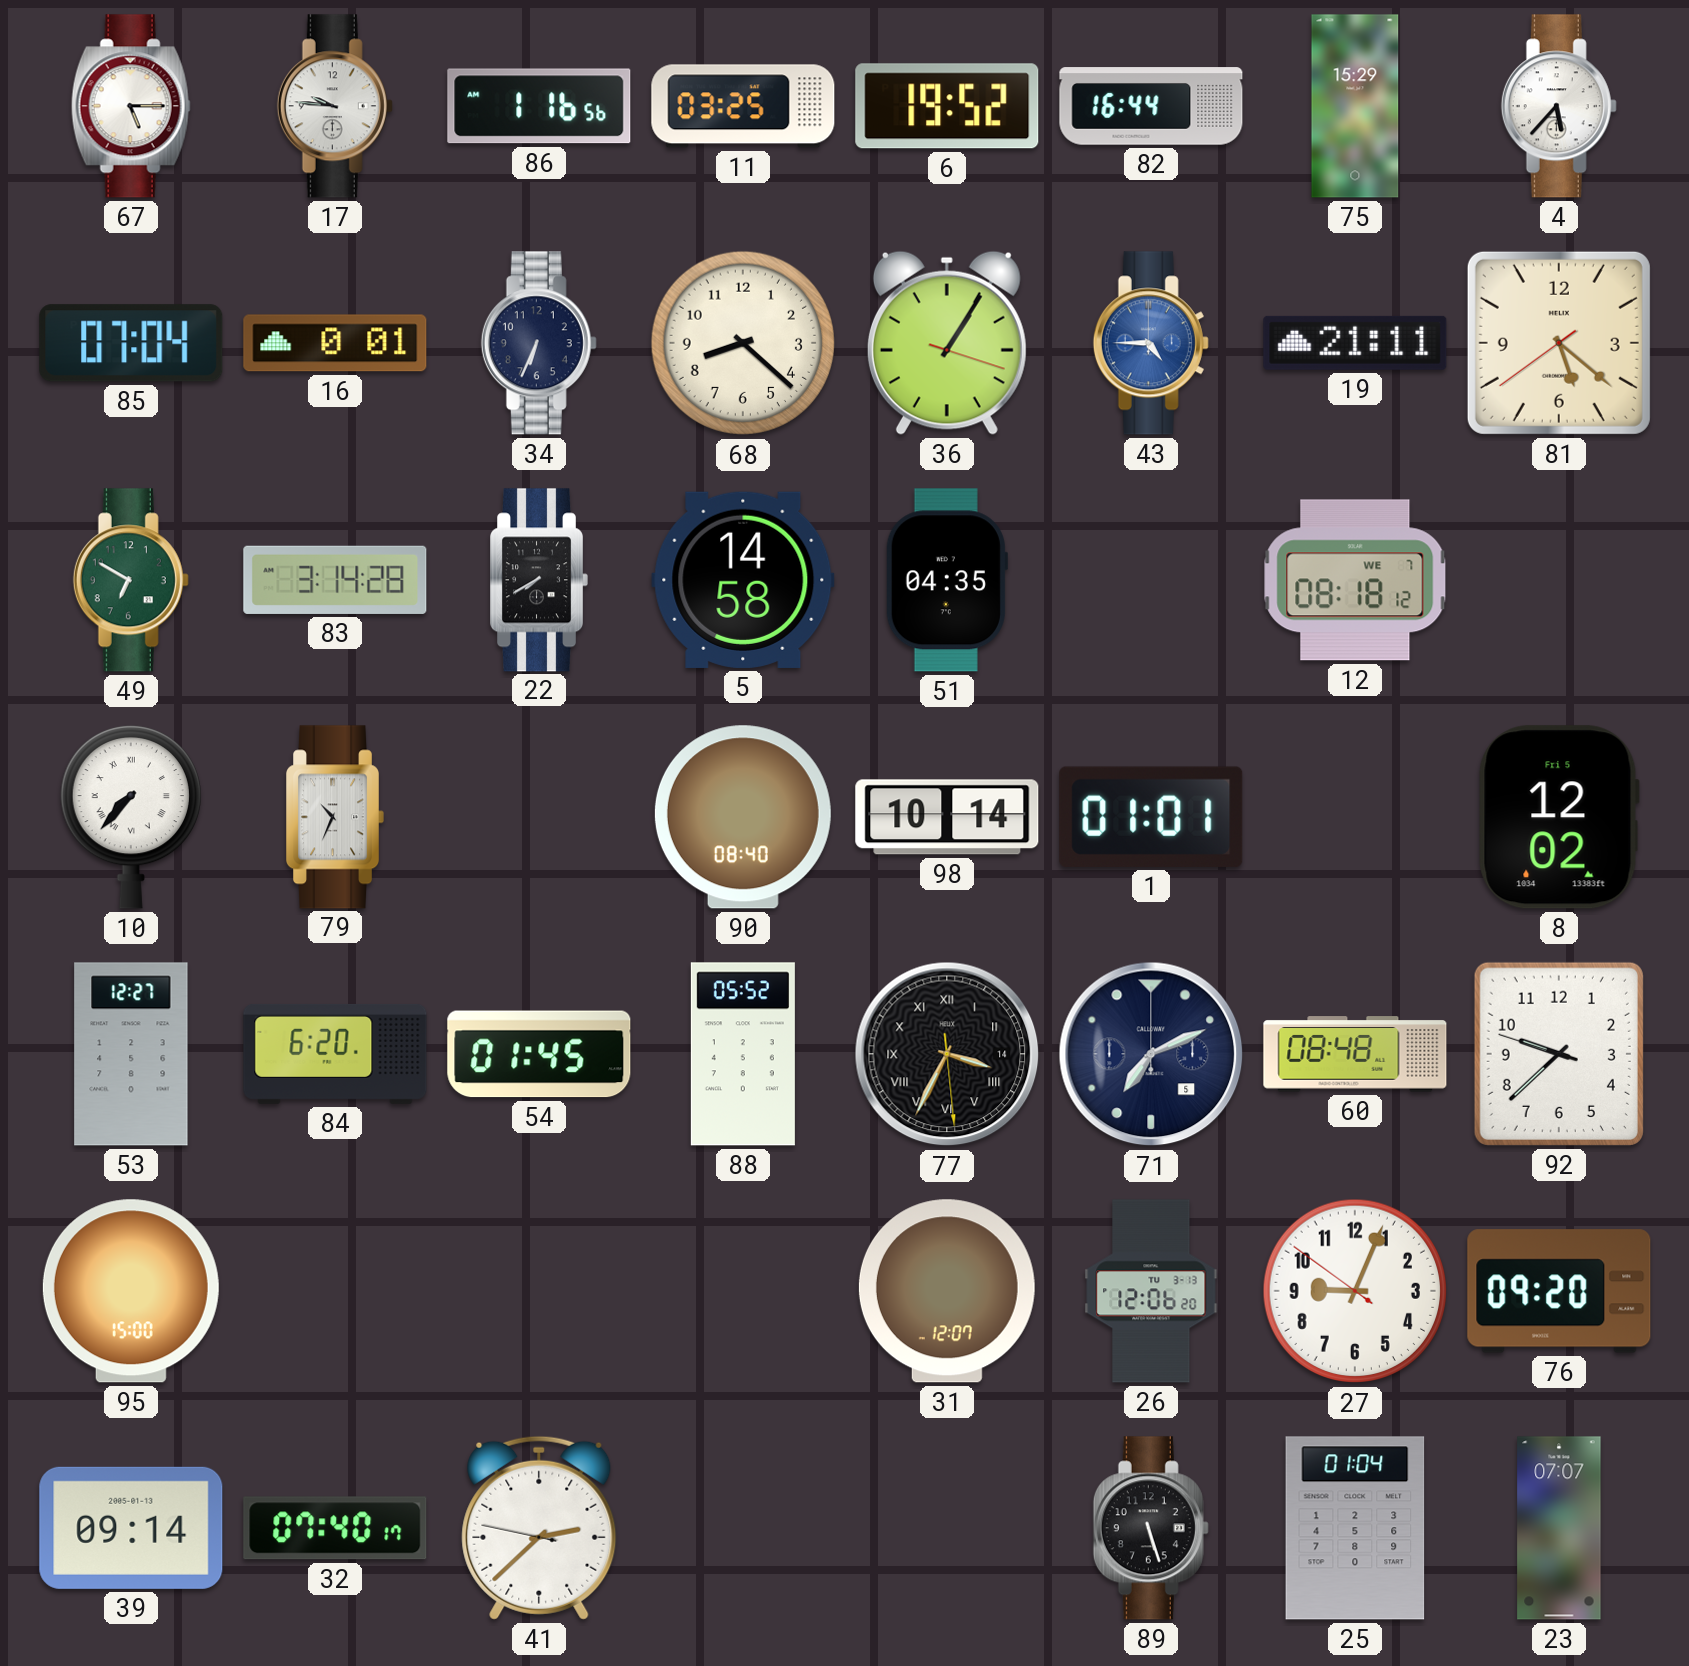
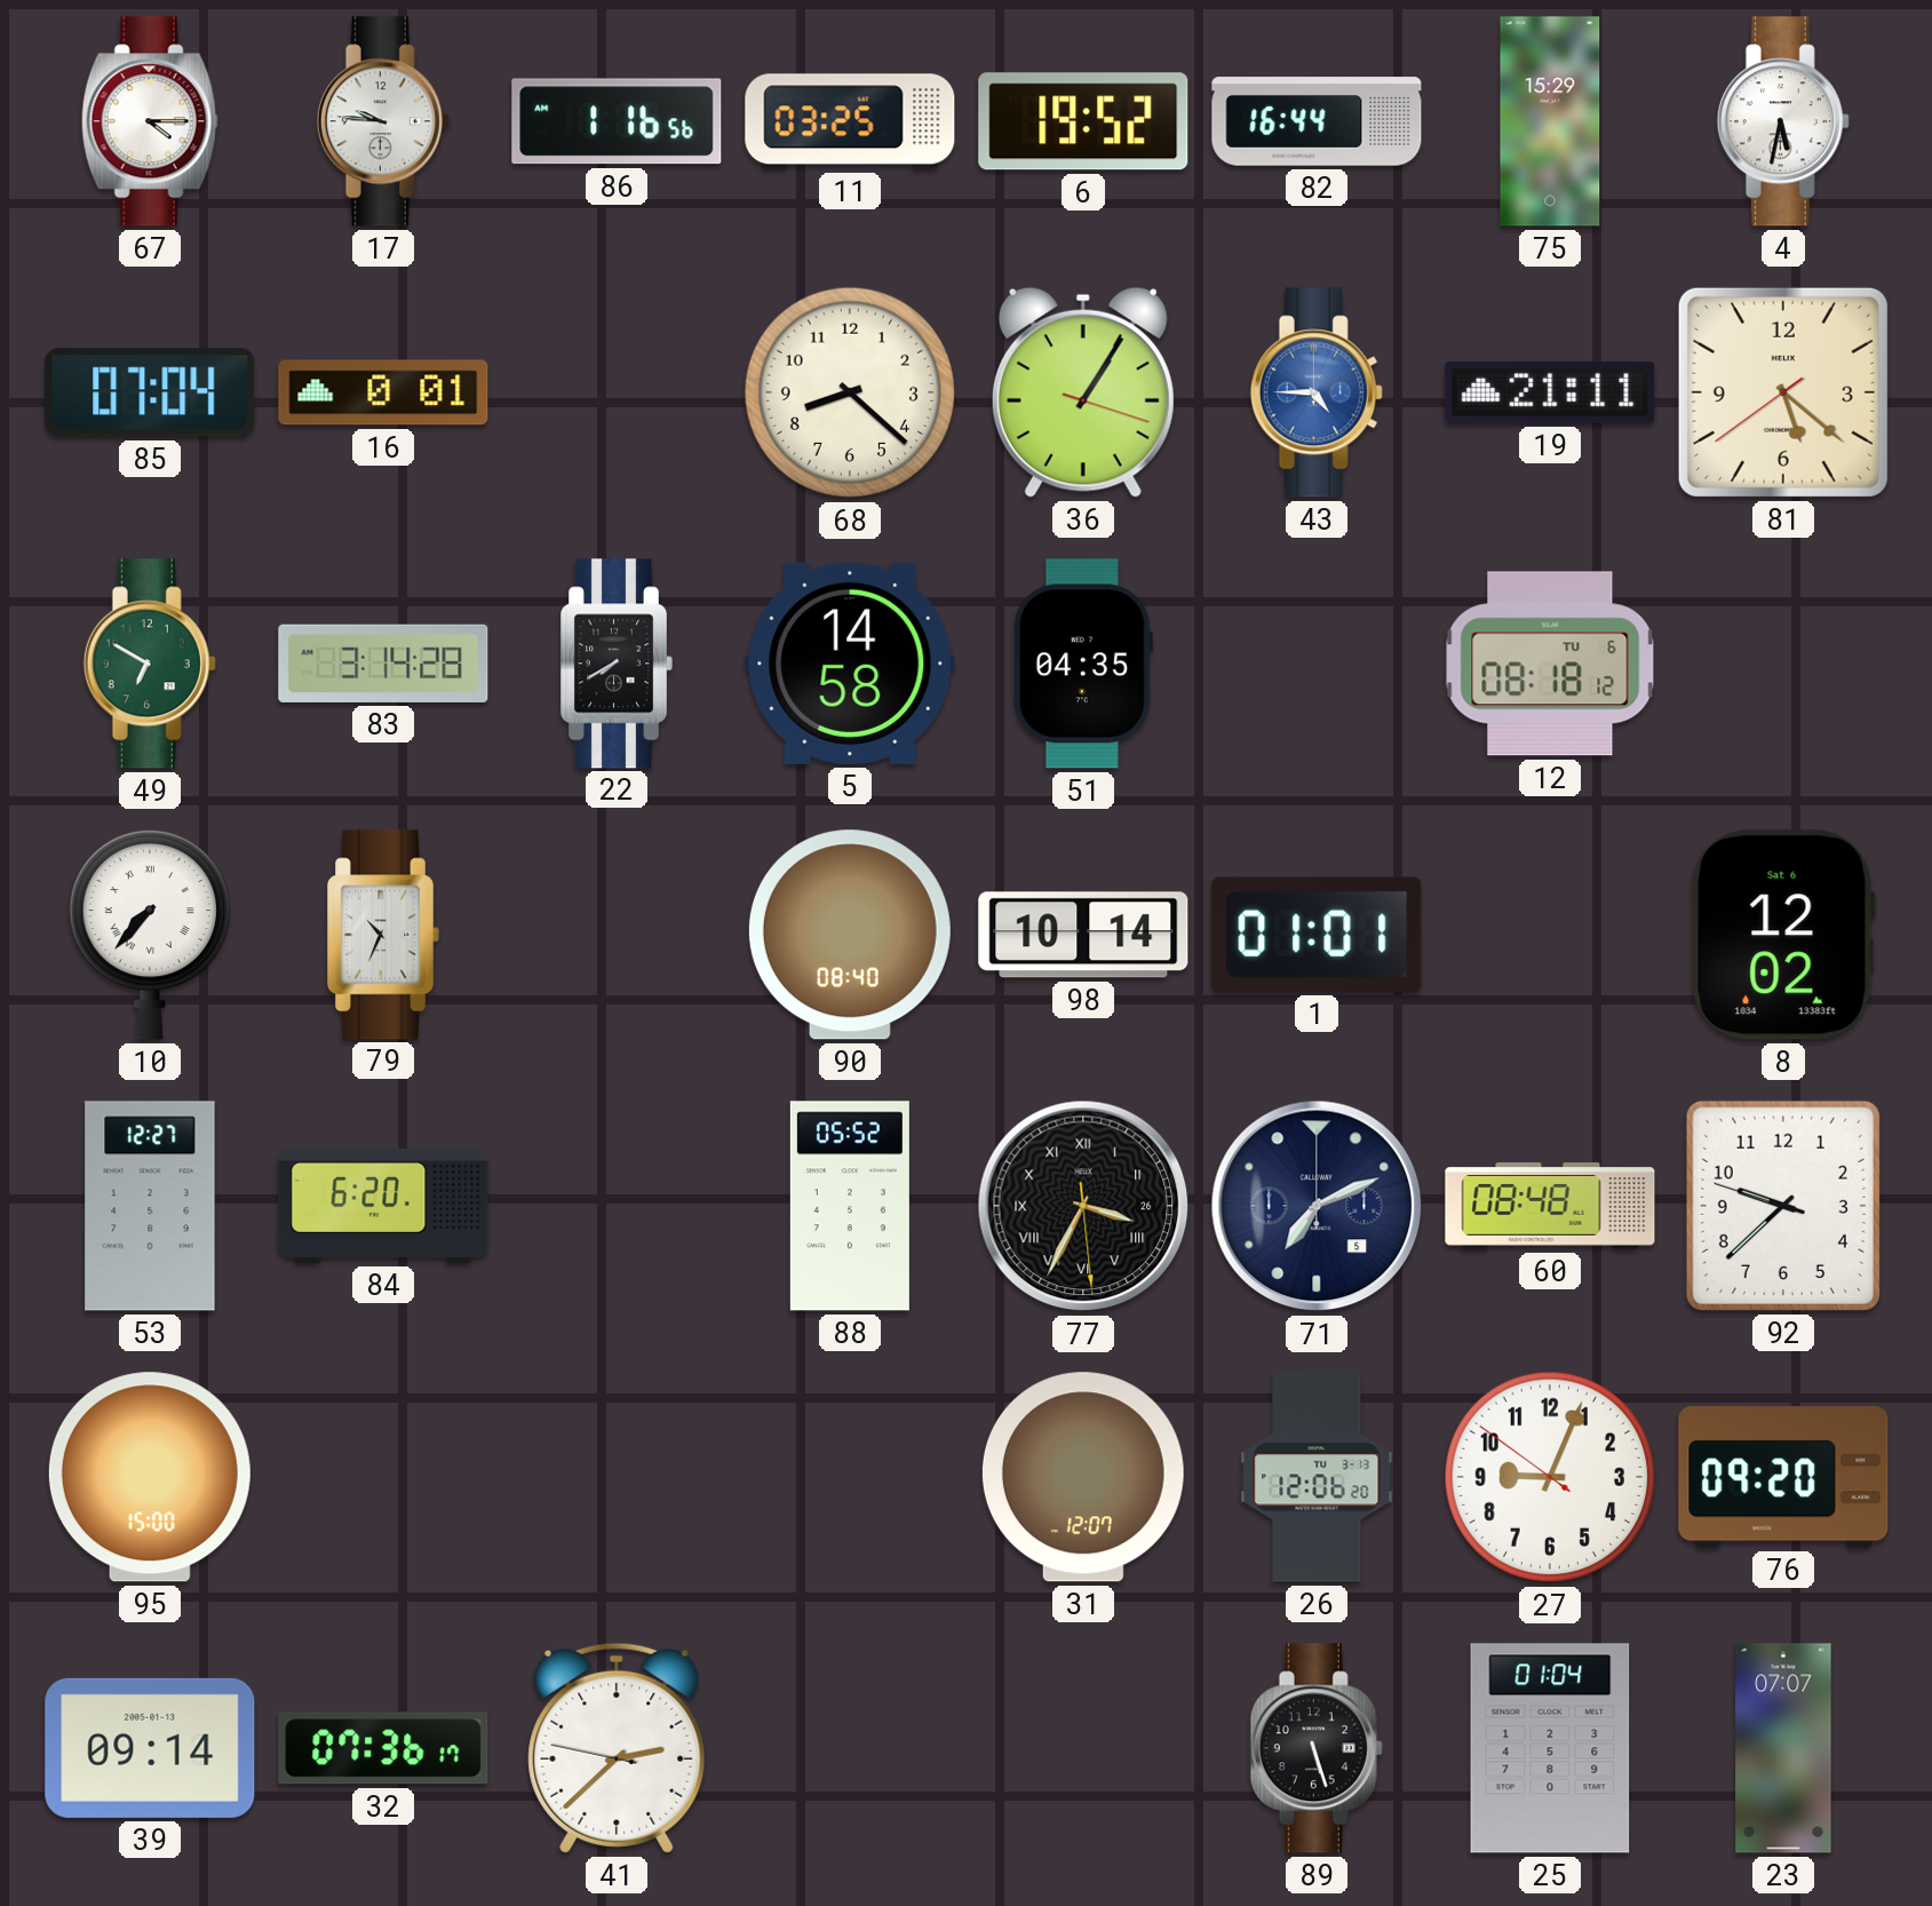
67: 5:15 -> 4:15
4: 5:37 -> 5:32
34: 6:34 -> none
12 date: WE 7 -> TU 6
8 date: Fri 5 -> Sat 6
54: 01:45 -> none
77 date: 14 -> 26
32: 07:40 -> 07:36
